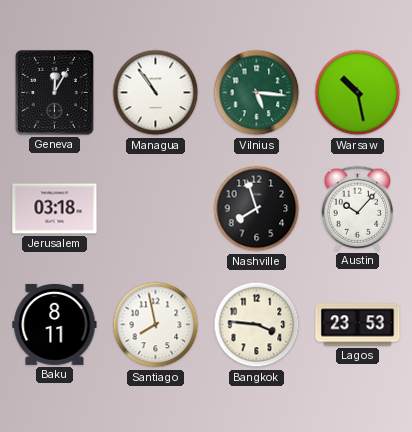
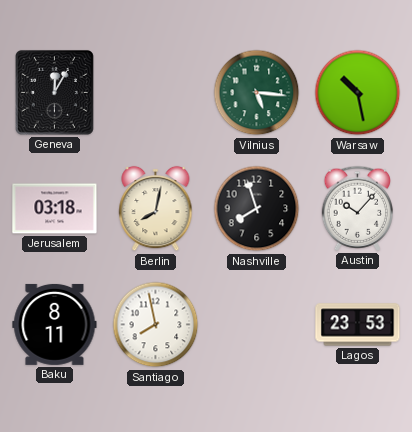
Managua: 10:54 -> none
Berlin: none -> 8:02
Bangkok: 3:46 -> none
